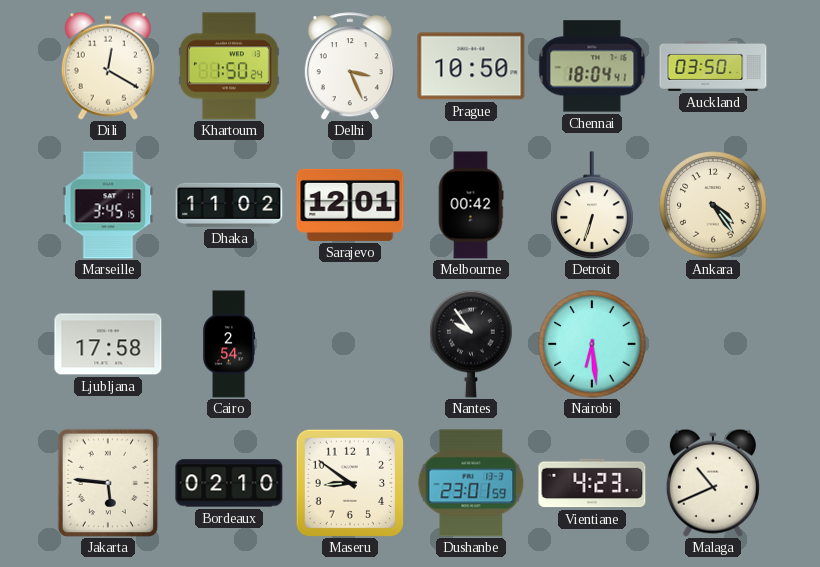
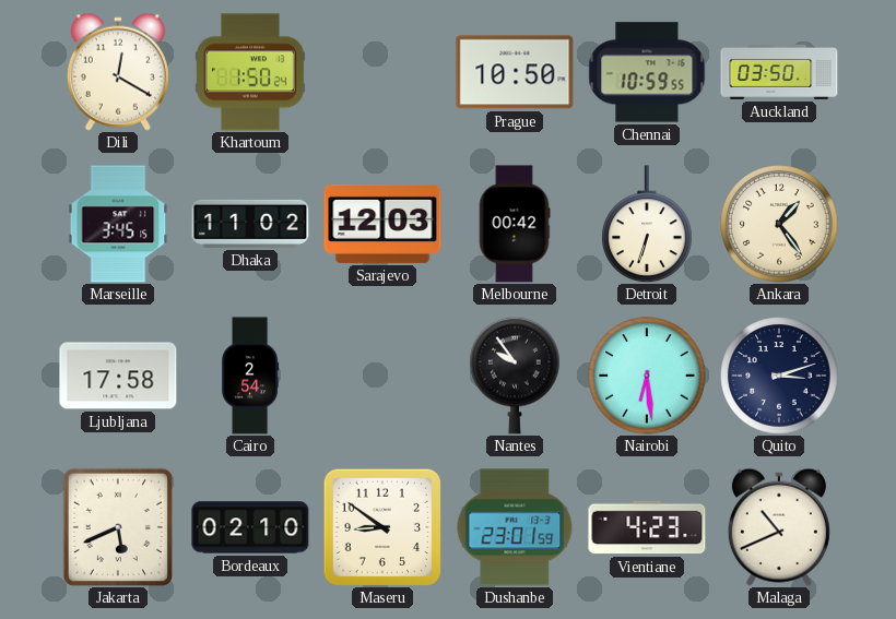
Delhi: 3:26 -> none
Chennai: 18:04 -> 10:59
Sarajevo: 12:01 -> 12:03
Ankara: 4:24 -> 1:24
Quito: none -> 3:12
Jakarta: 5:46 -> 5:41
